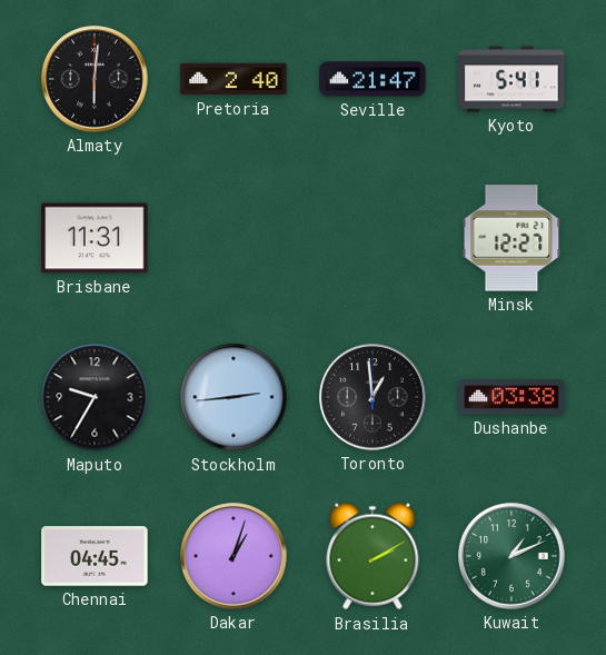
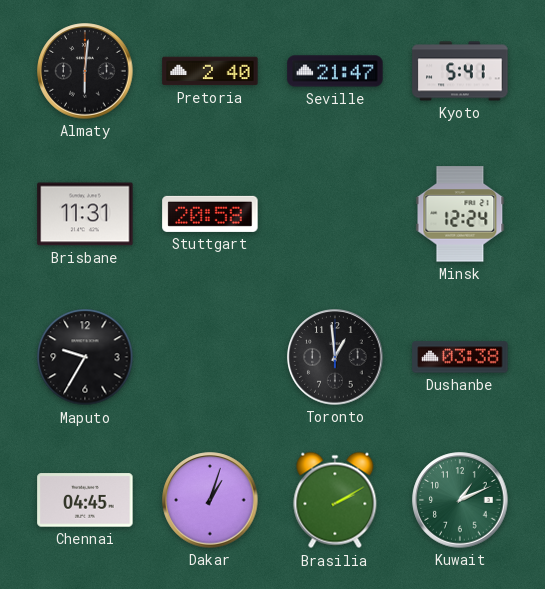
Stuttgart: none -> 20:58
Minsk: 12:27 -> 12:24
Stockholm: 2:44 -> none
